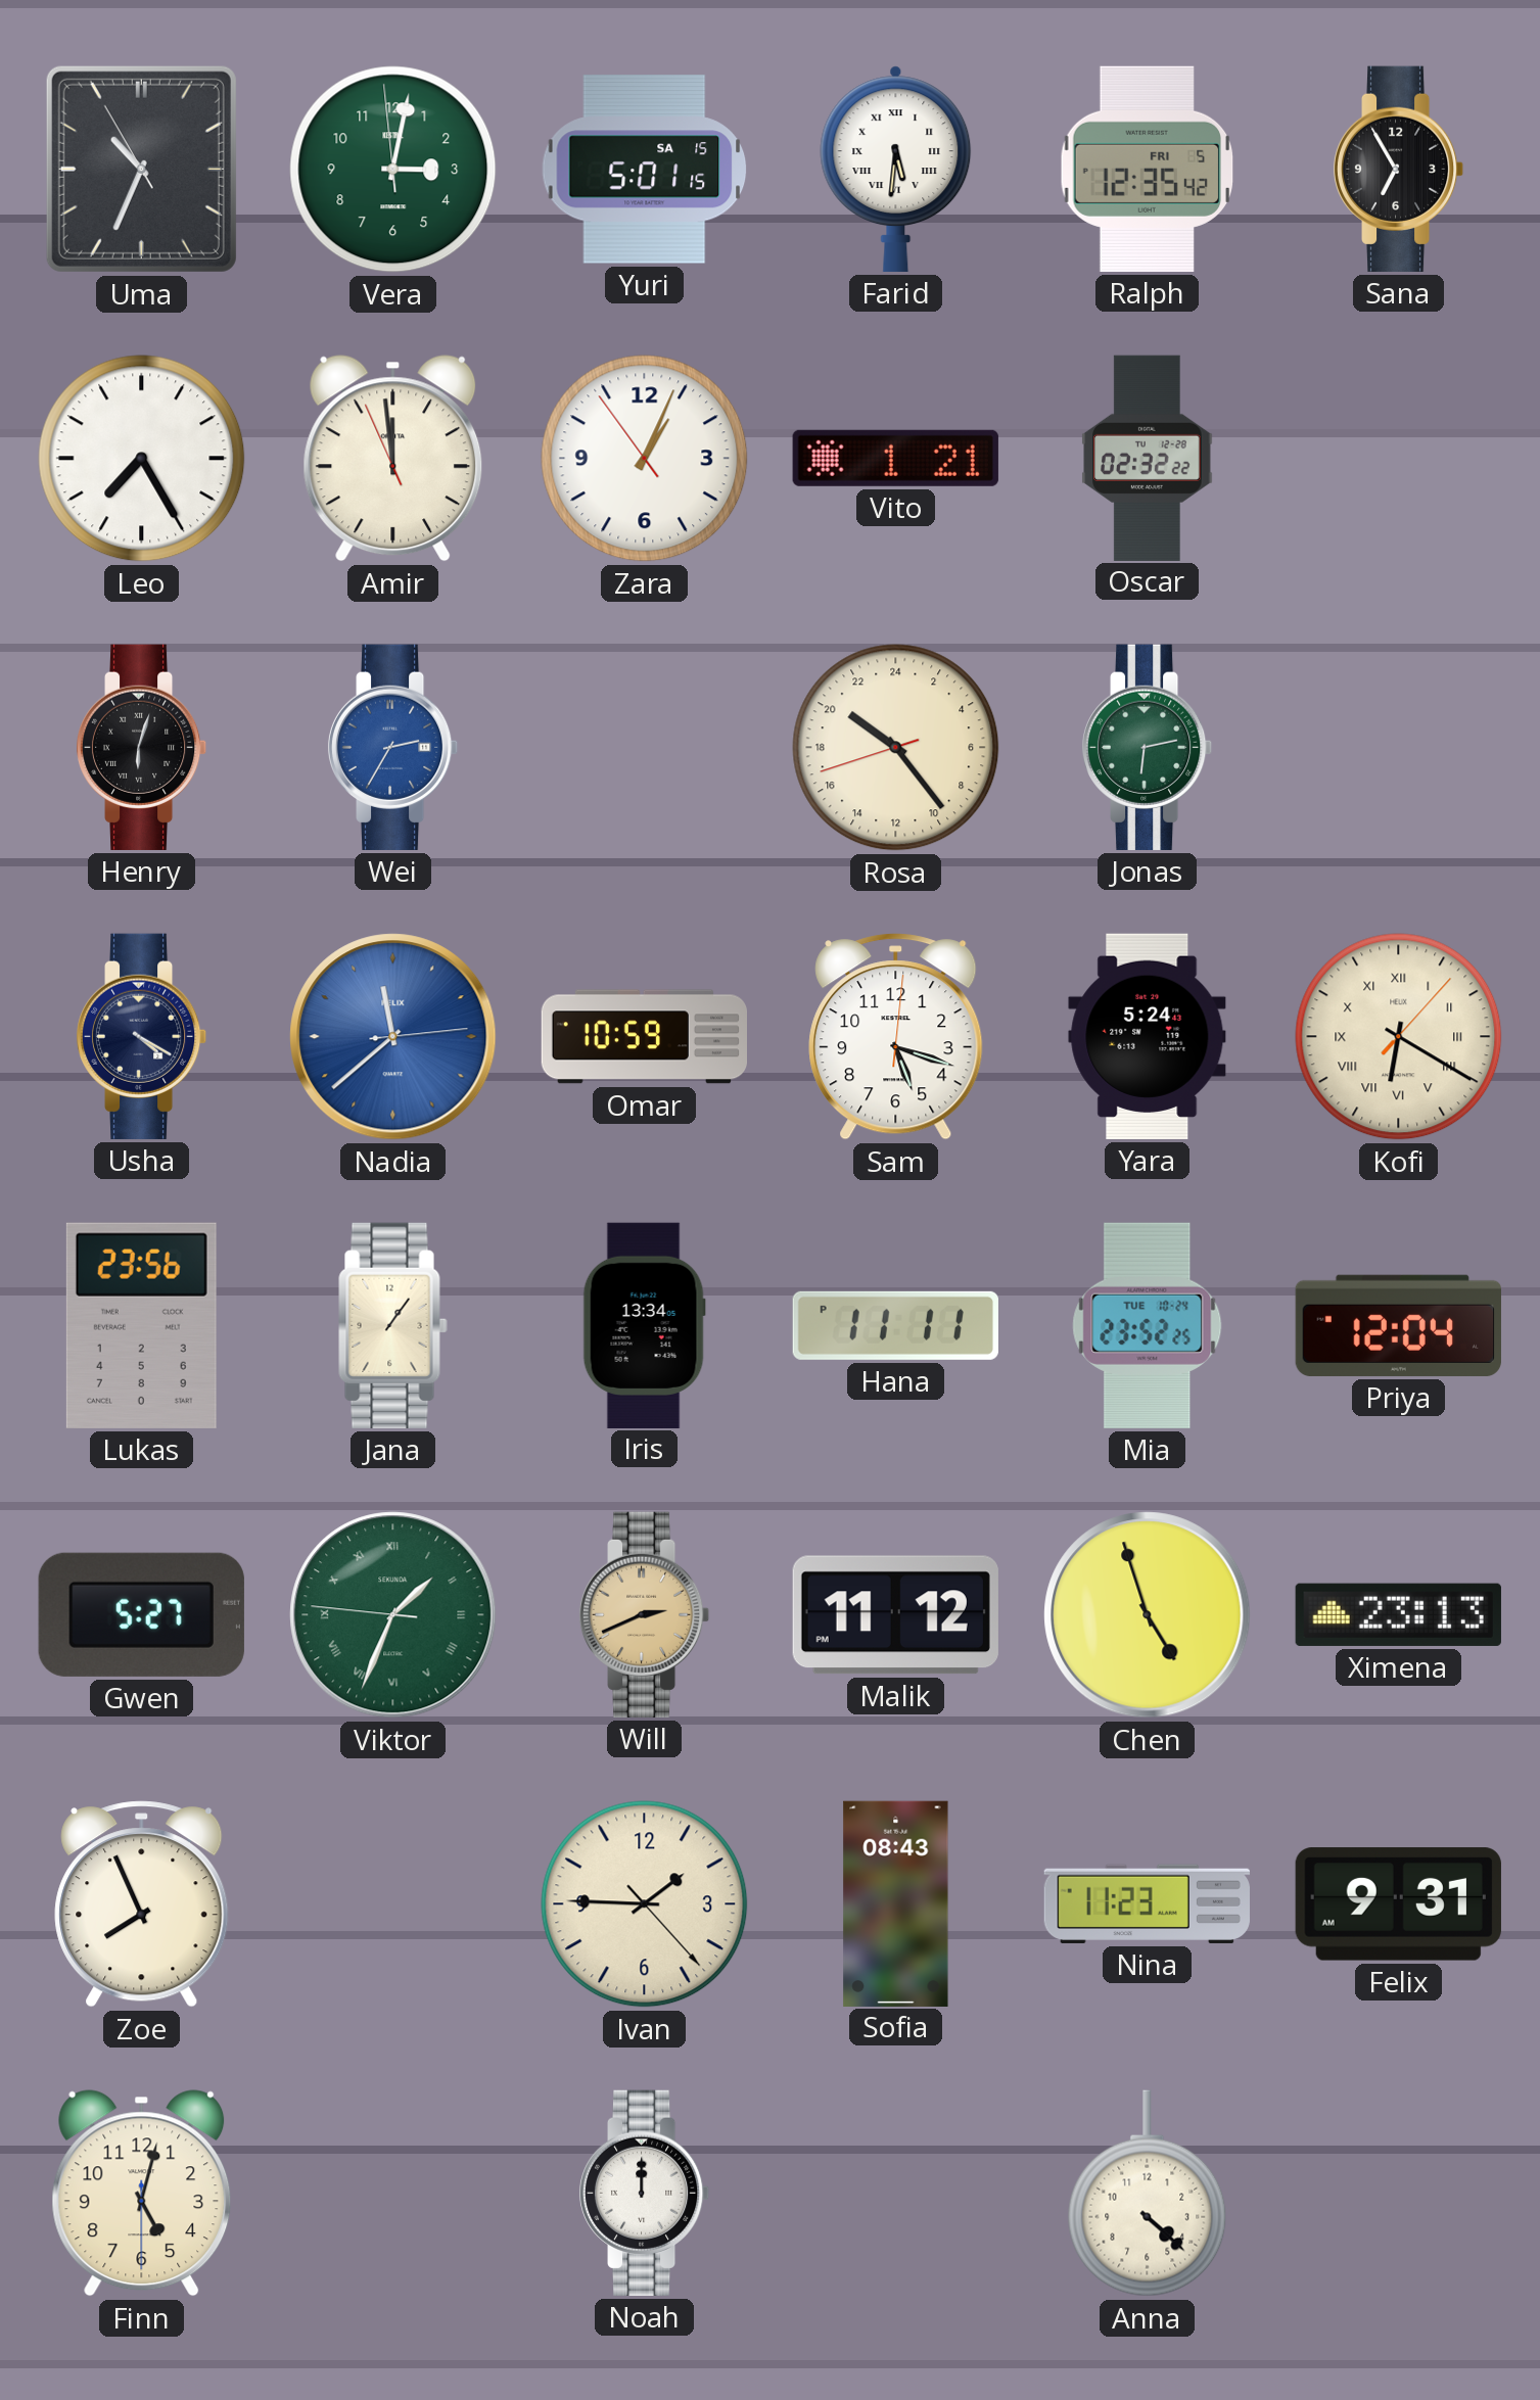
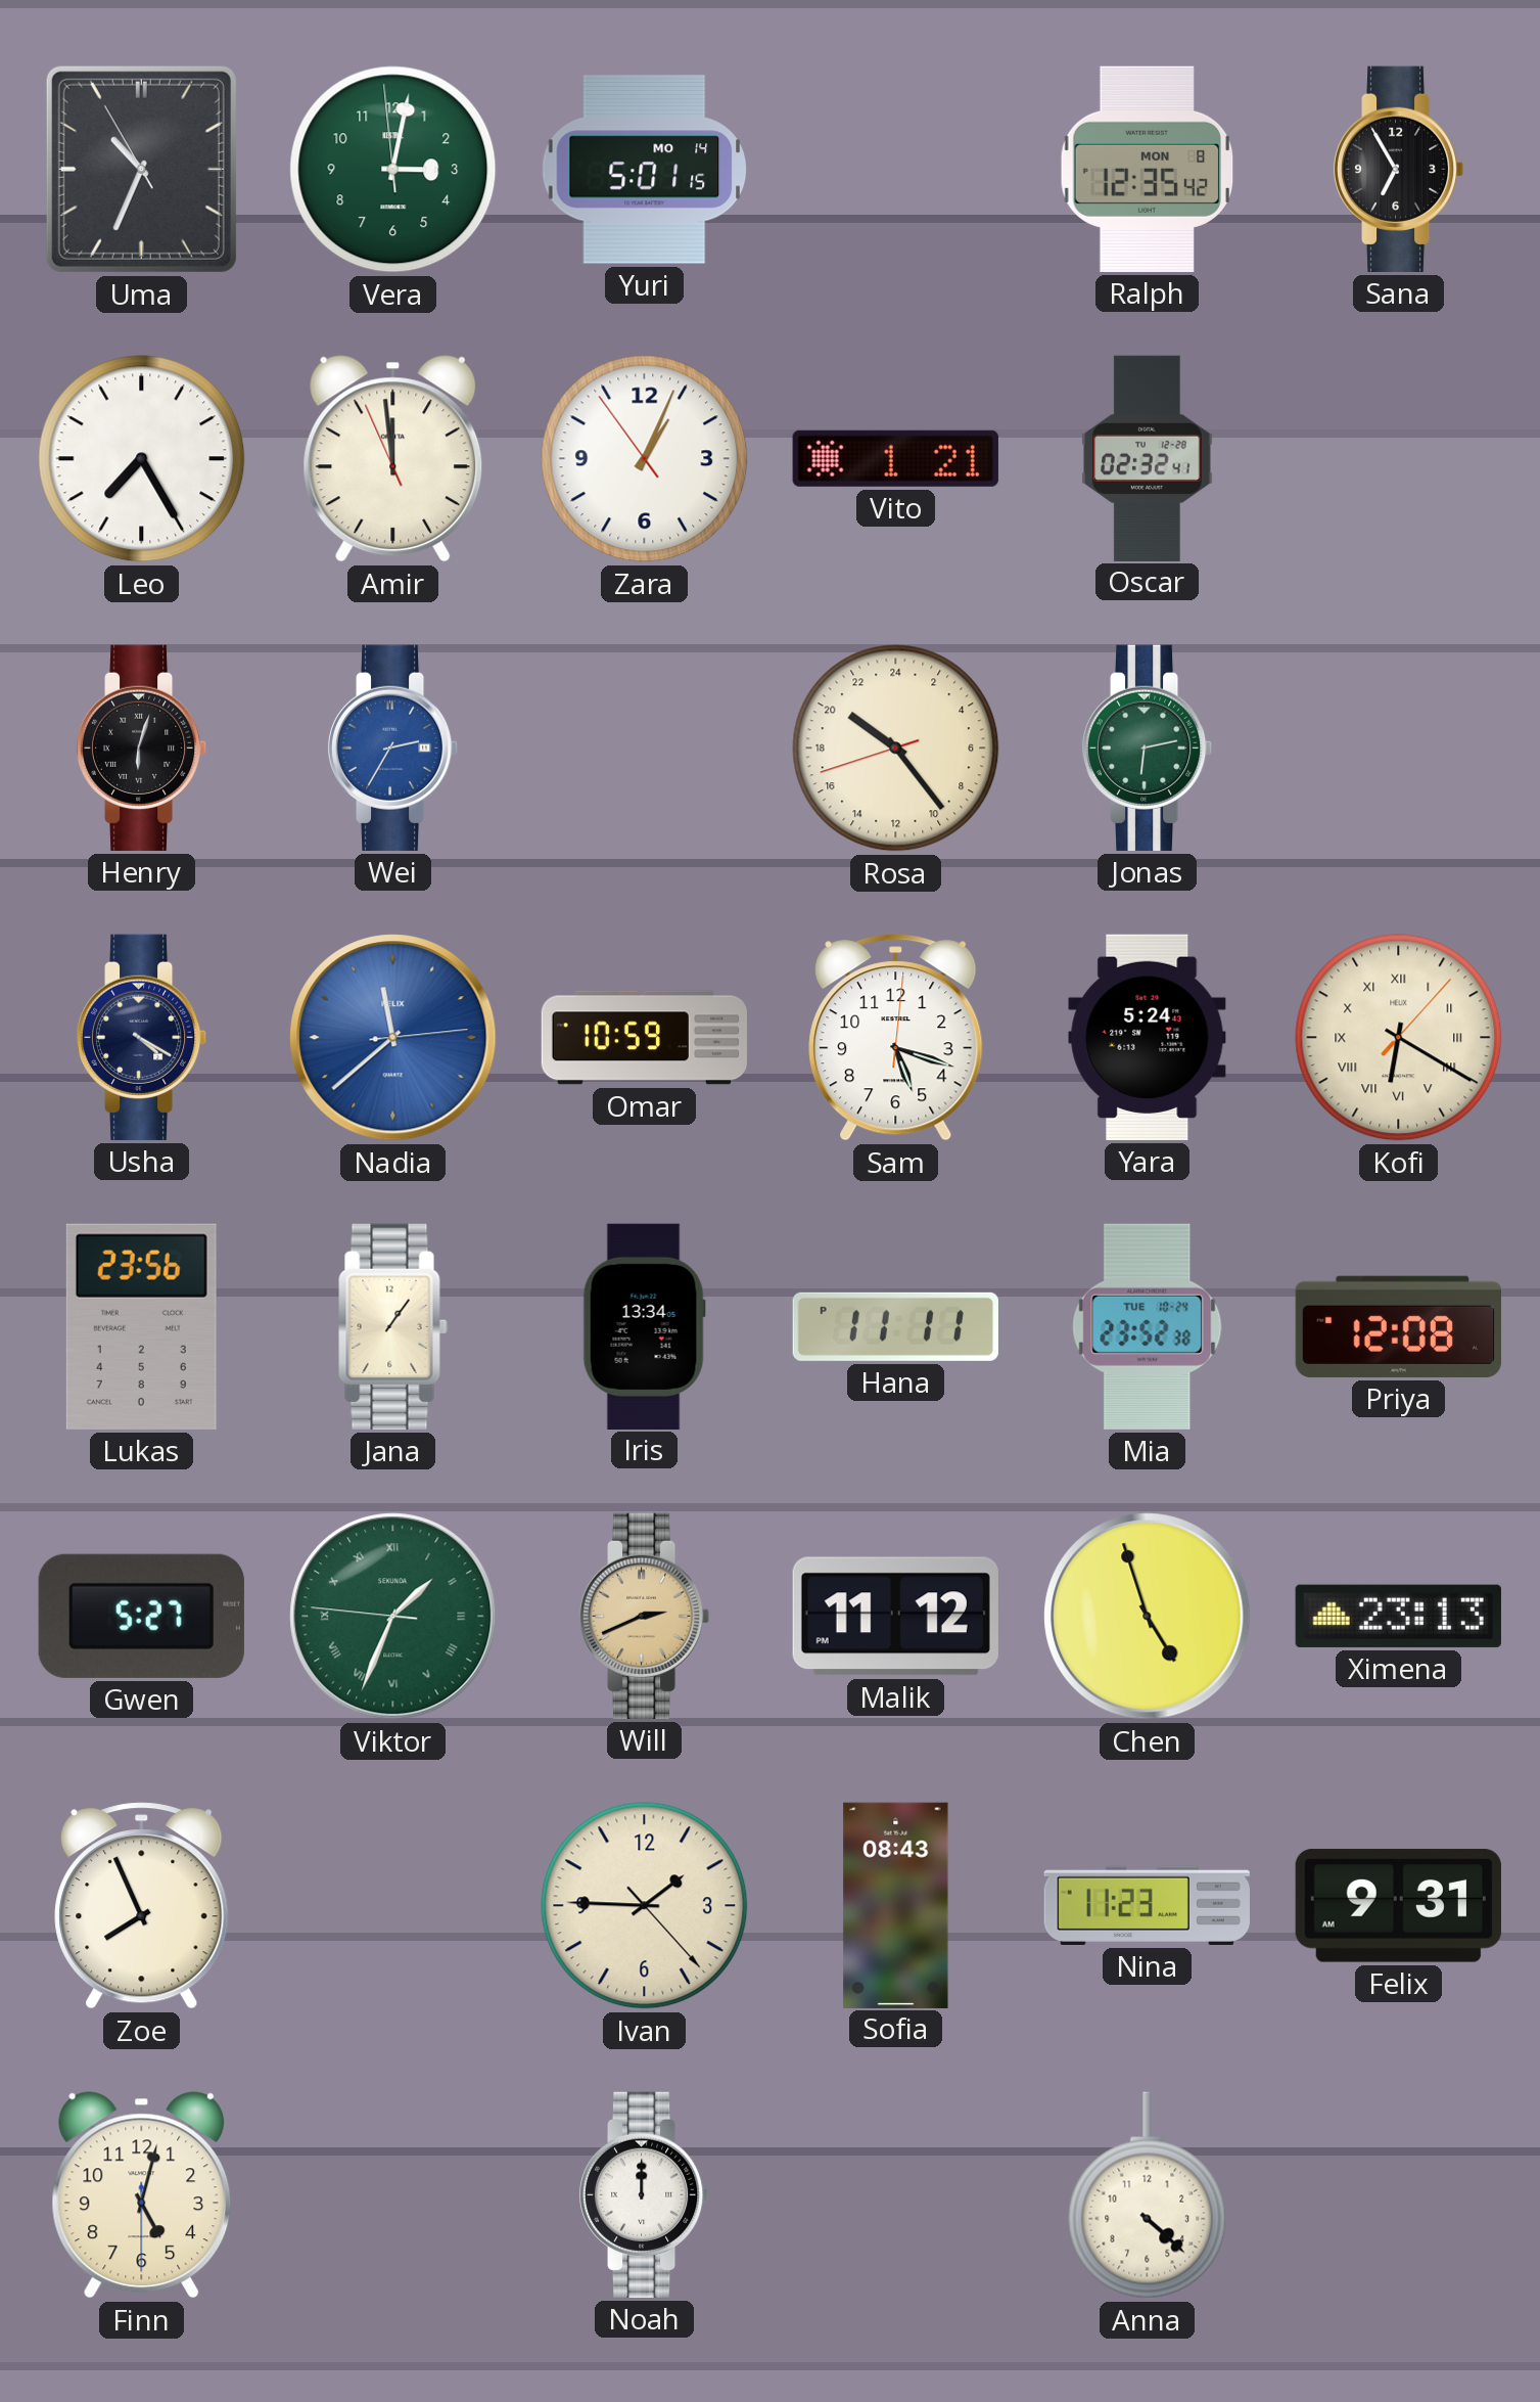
Yuri date: SA 15 -> MO 14
Farid: 5:31 -> none
Ralph date: FRI 5 -> MON 8
Oscar: 02:32:22 -> 02:32:41
Mia: 23:52:25 -> 23:52:38
Priya: 12:04 -> 12:08
